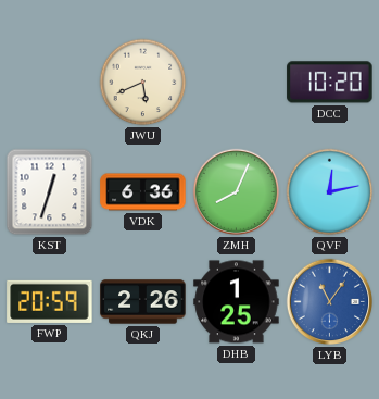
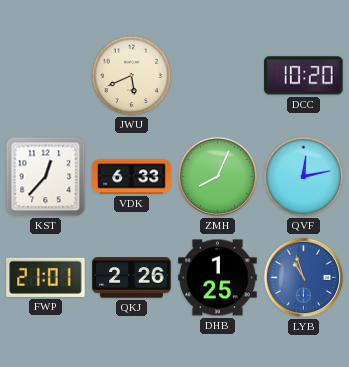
KST: 12:33 -> 12:37
VDK: 6:36 -> 6:33
FWP: 20:59 -> 21:01
LYB: 11:06 -> 10:57
